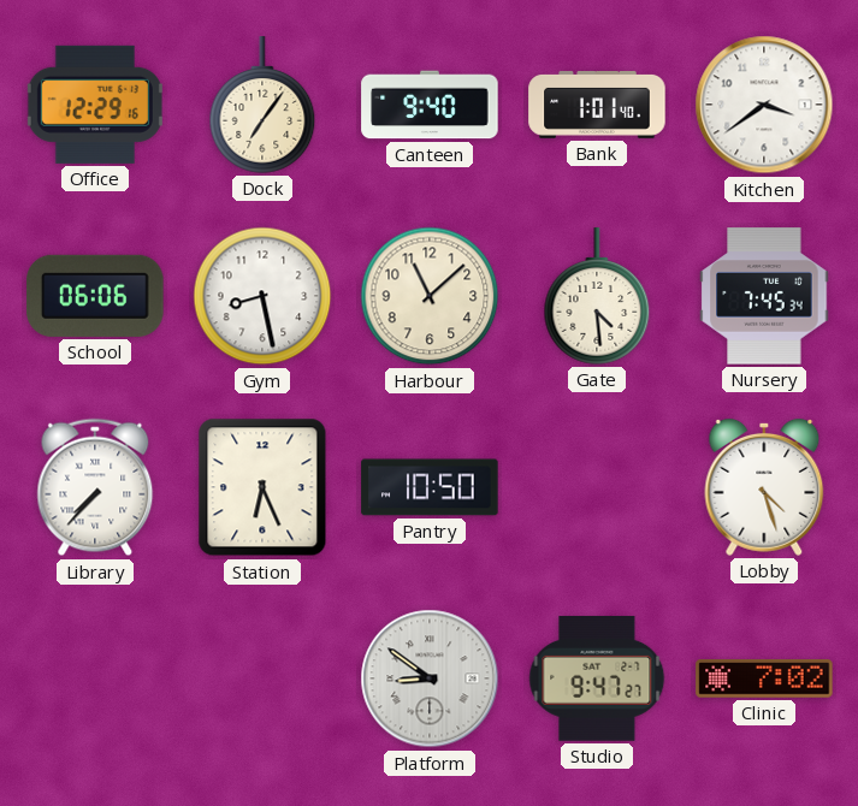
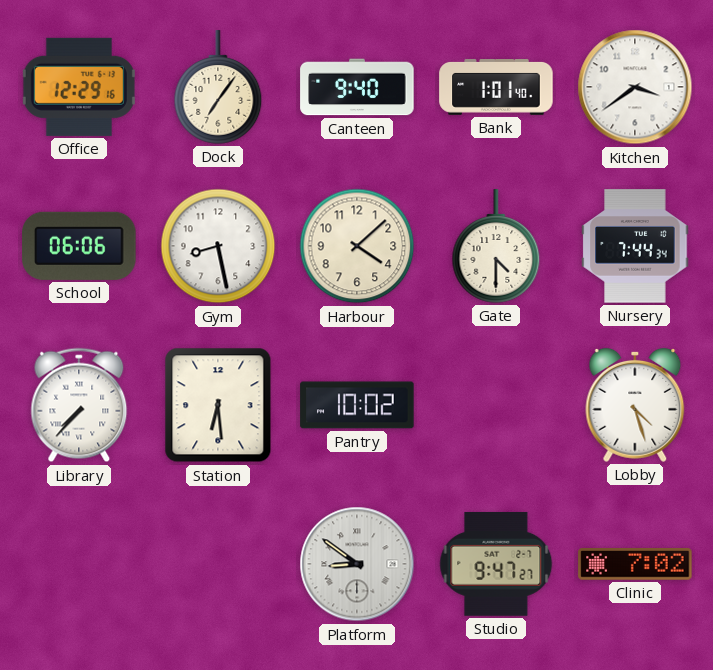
Harbour: 11:08 -> 4:08
Gate: 4:29 -> 4:30
Nursery: 7:45 -> 7:44
Station: 6:26 -> 6:29
Pantry: 10:50 -> 10:02
